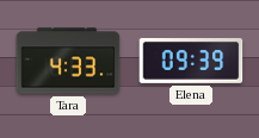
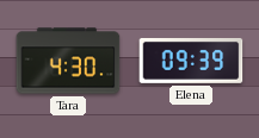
Tara: 4:33 -> 4:30
